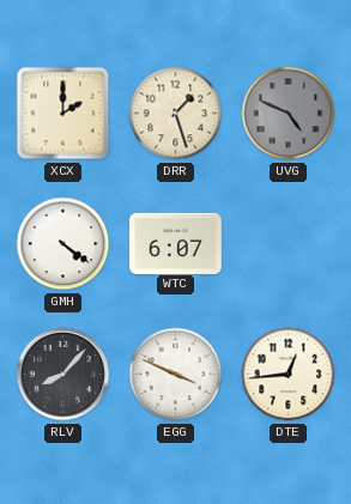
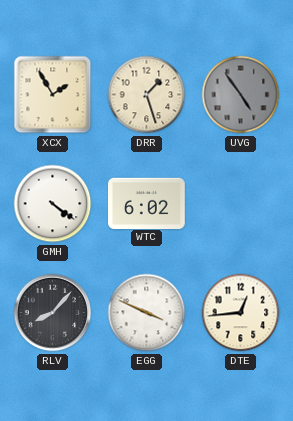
XCX: 2:00 -> 1:55
UVG: 4:49 -> 4:54
WTC: 6:07 -> 6:02
